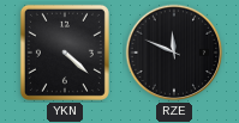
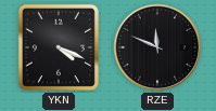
YKN: 4:22 -> 4:19
